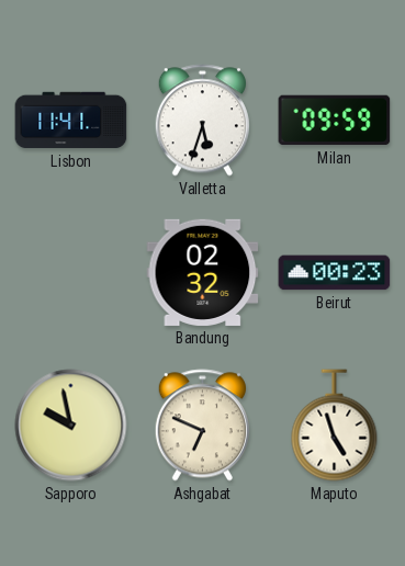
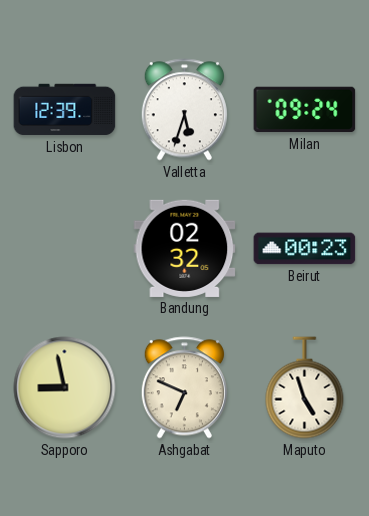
Lisbon: 11:41 -> 12:39
Milan: 09:59 -> 09:24
Sapporo: 9:58 -> 8:58
